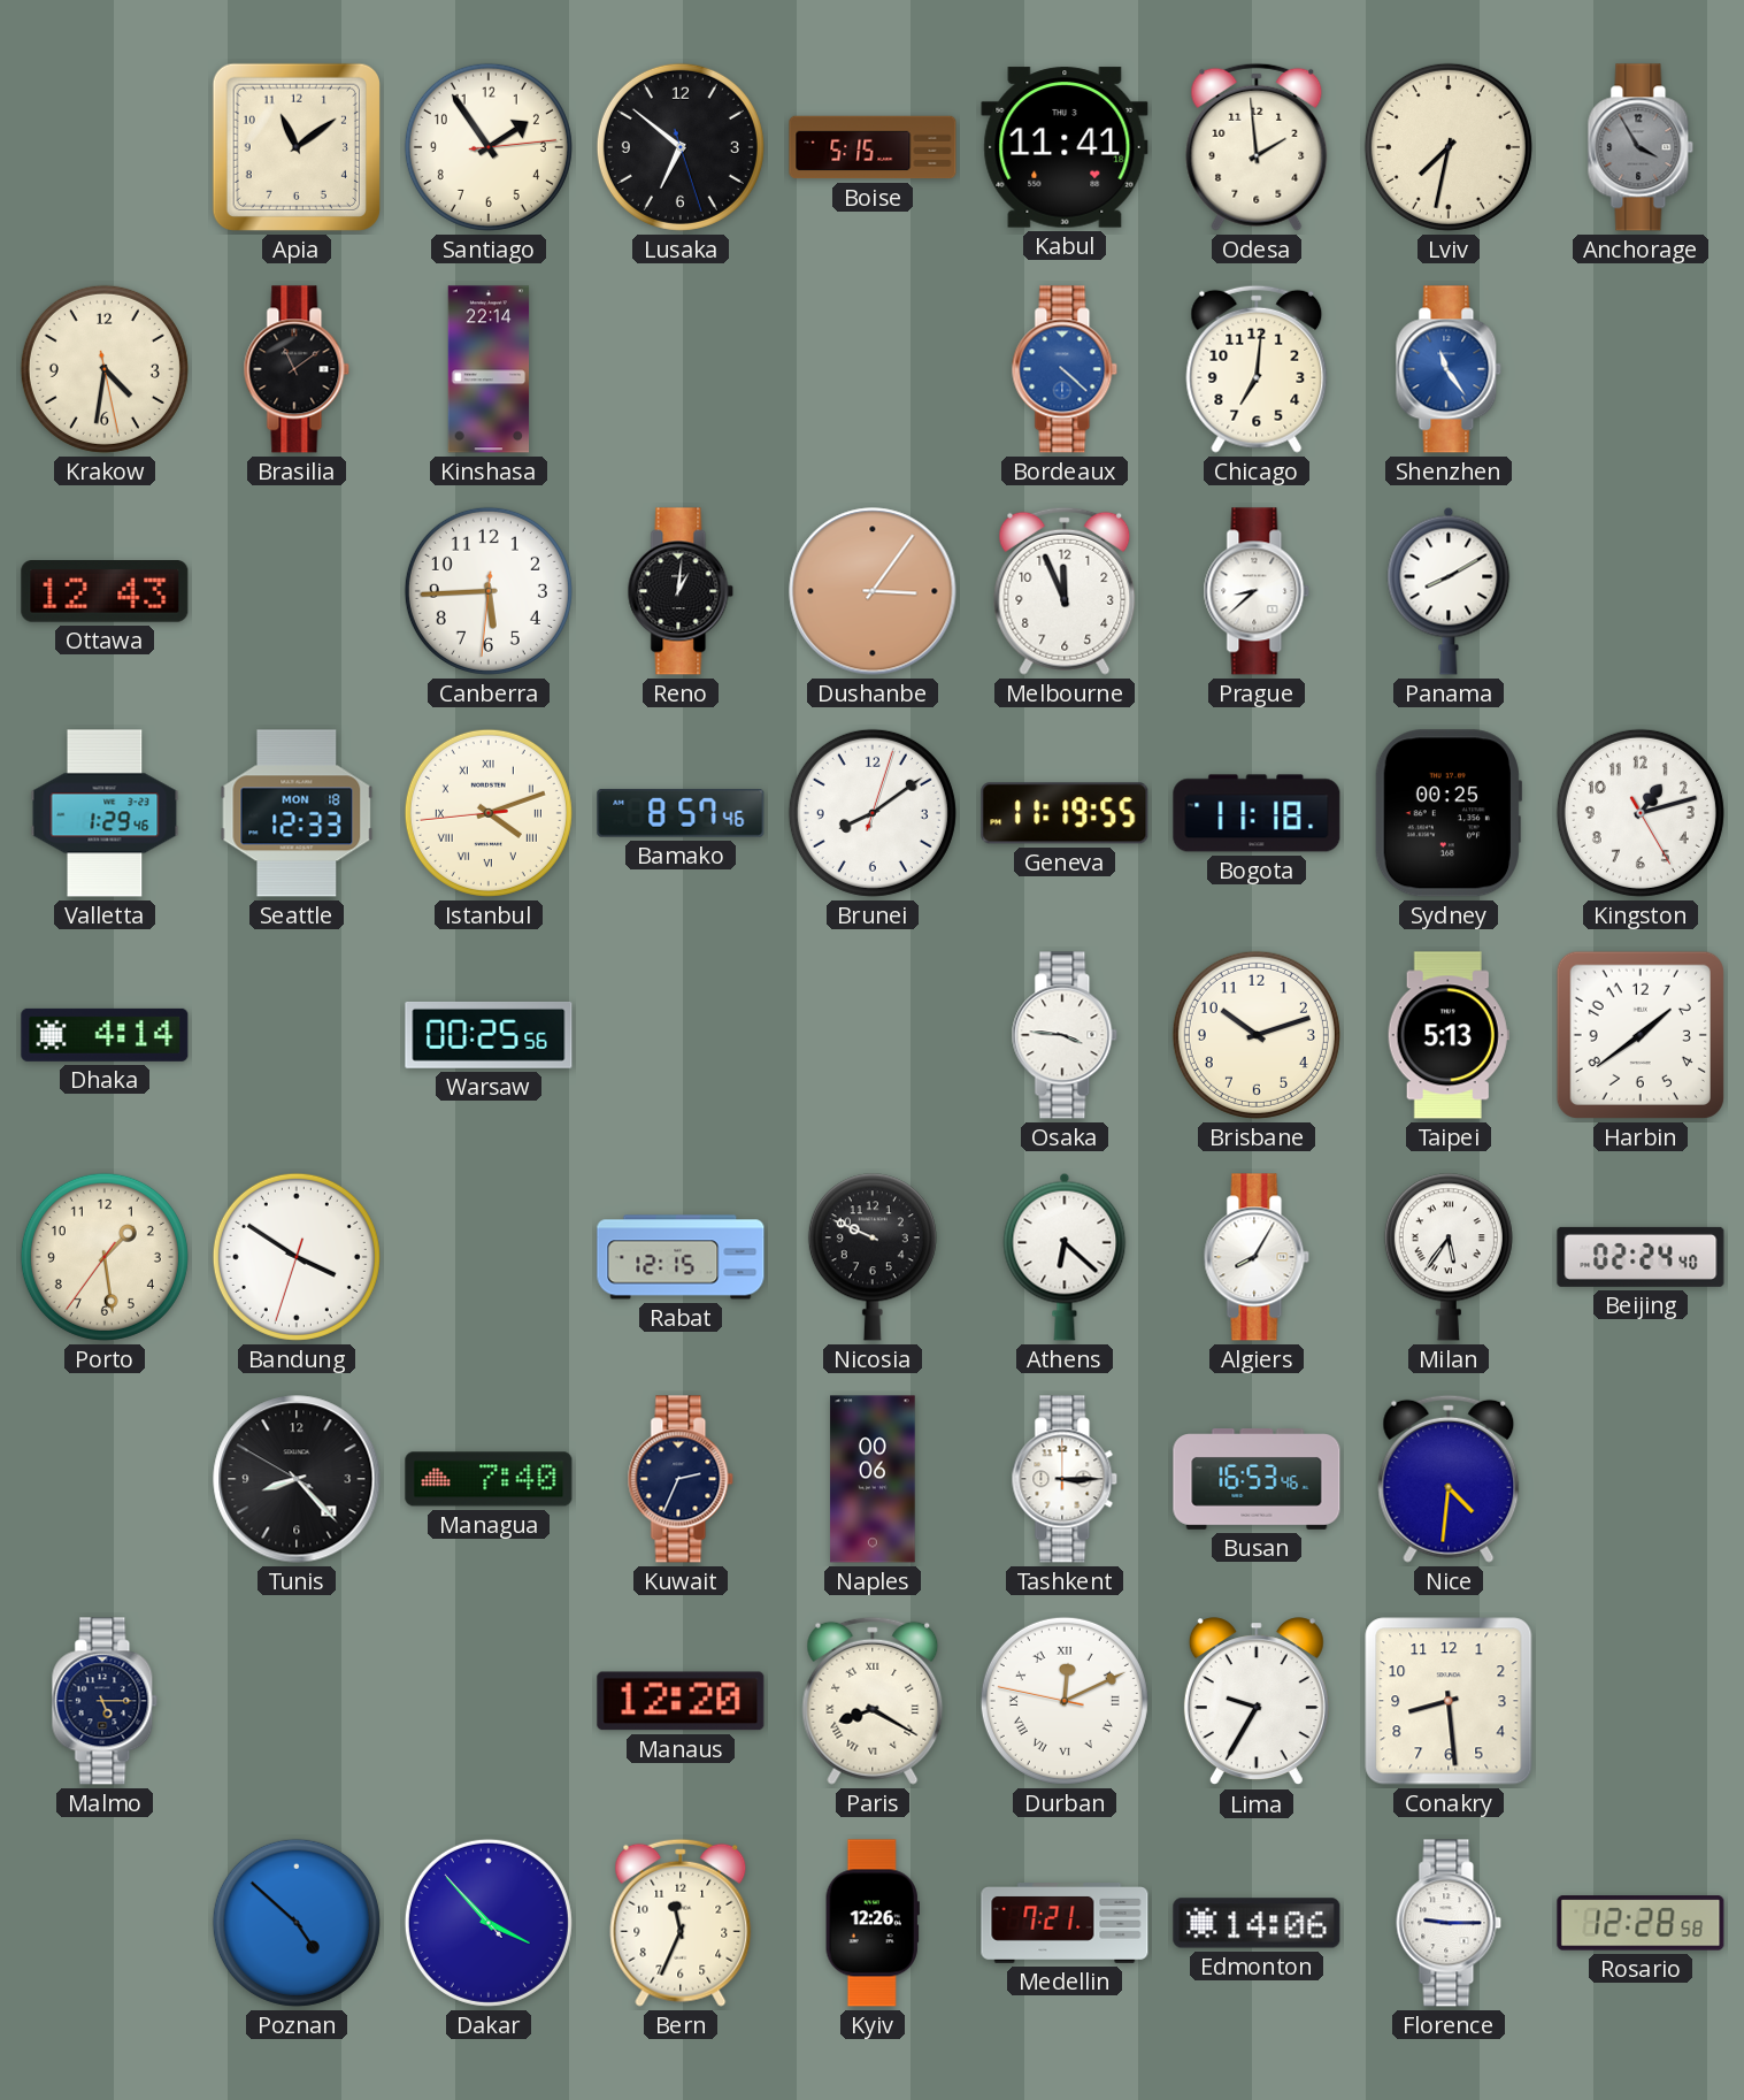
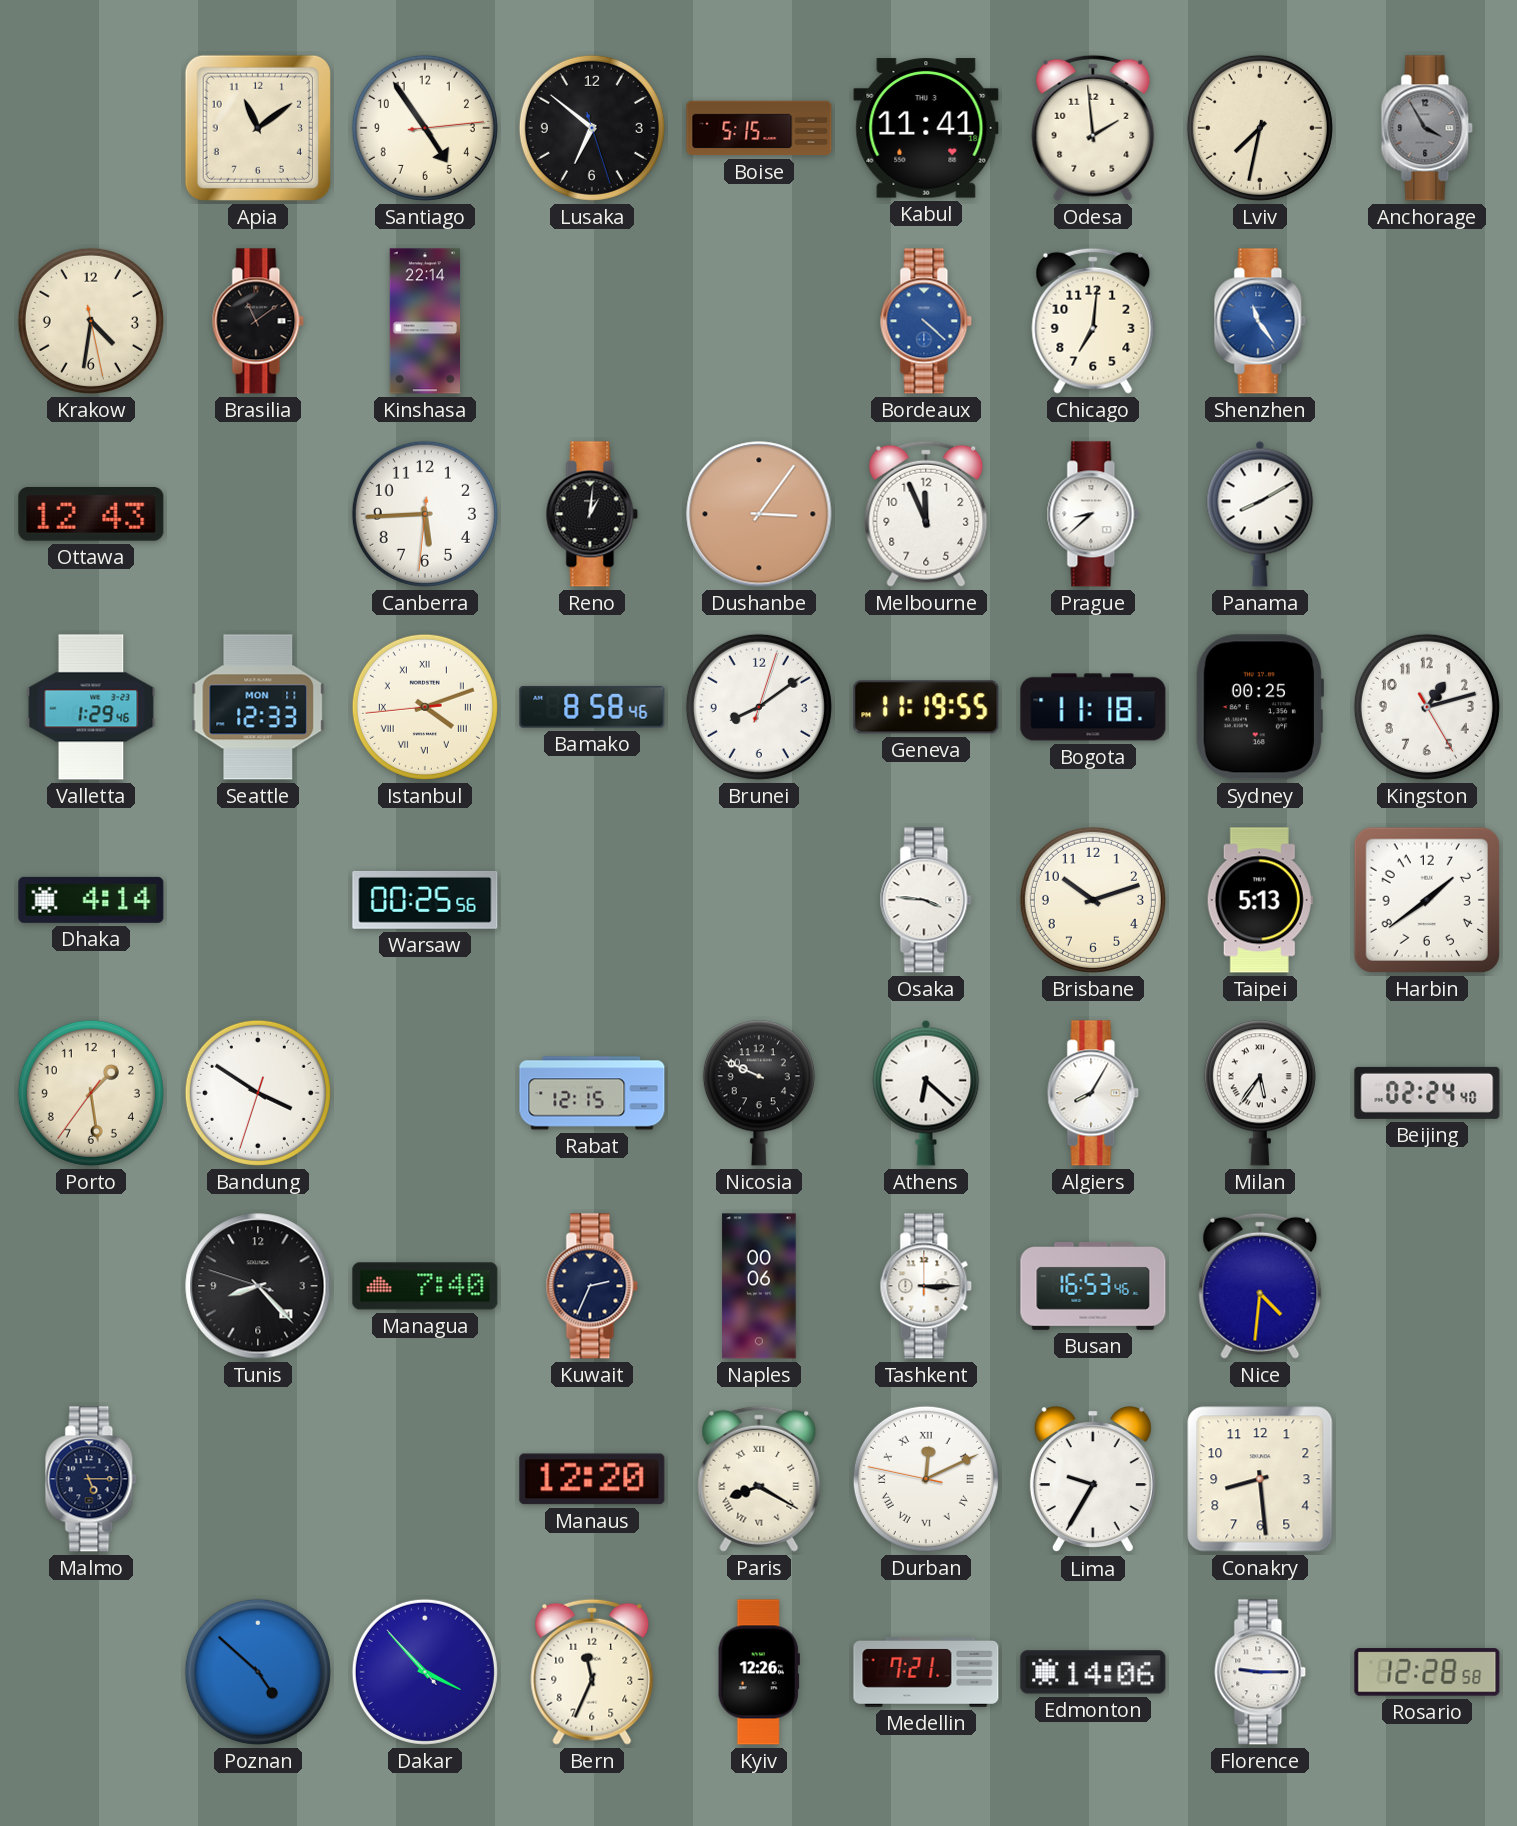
Santiago: 1:54 -> 4:54
Seattle date: MON 18 -> MON 11
Bamako: 8:57 -> 8:58
Tunis: 8:22:50 -> 8:22:48
